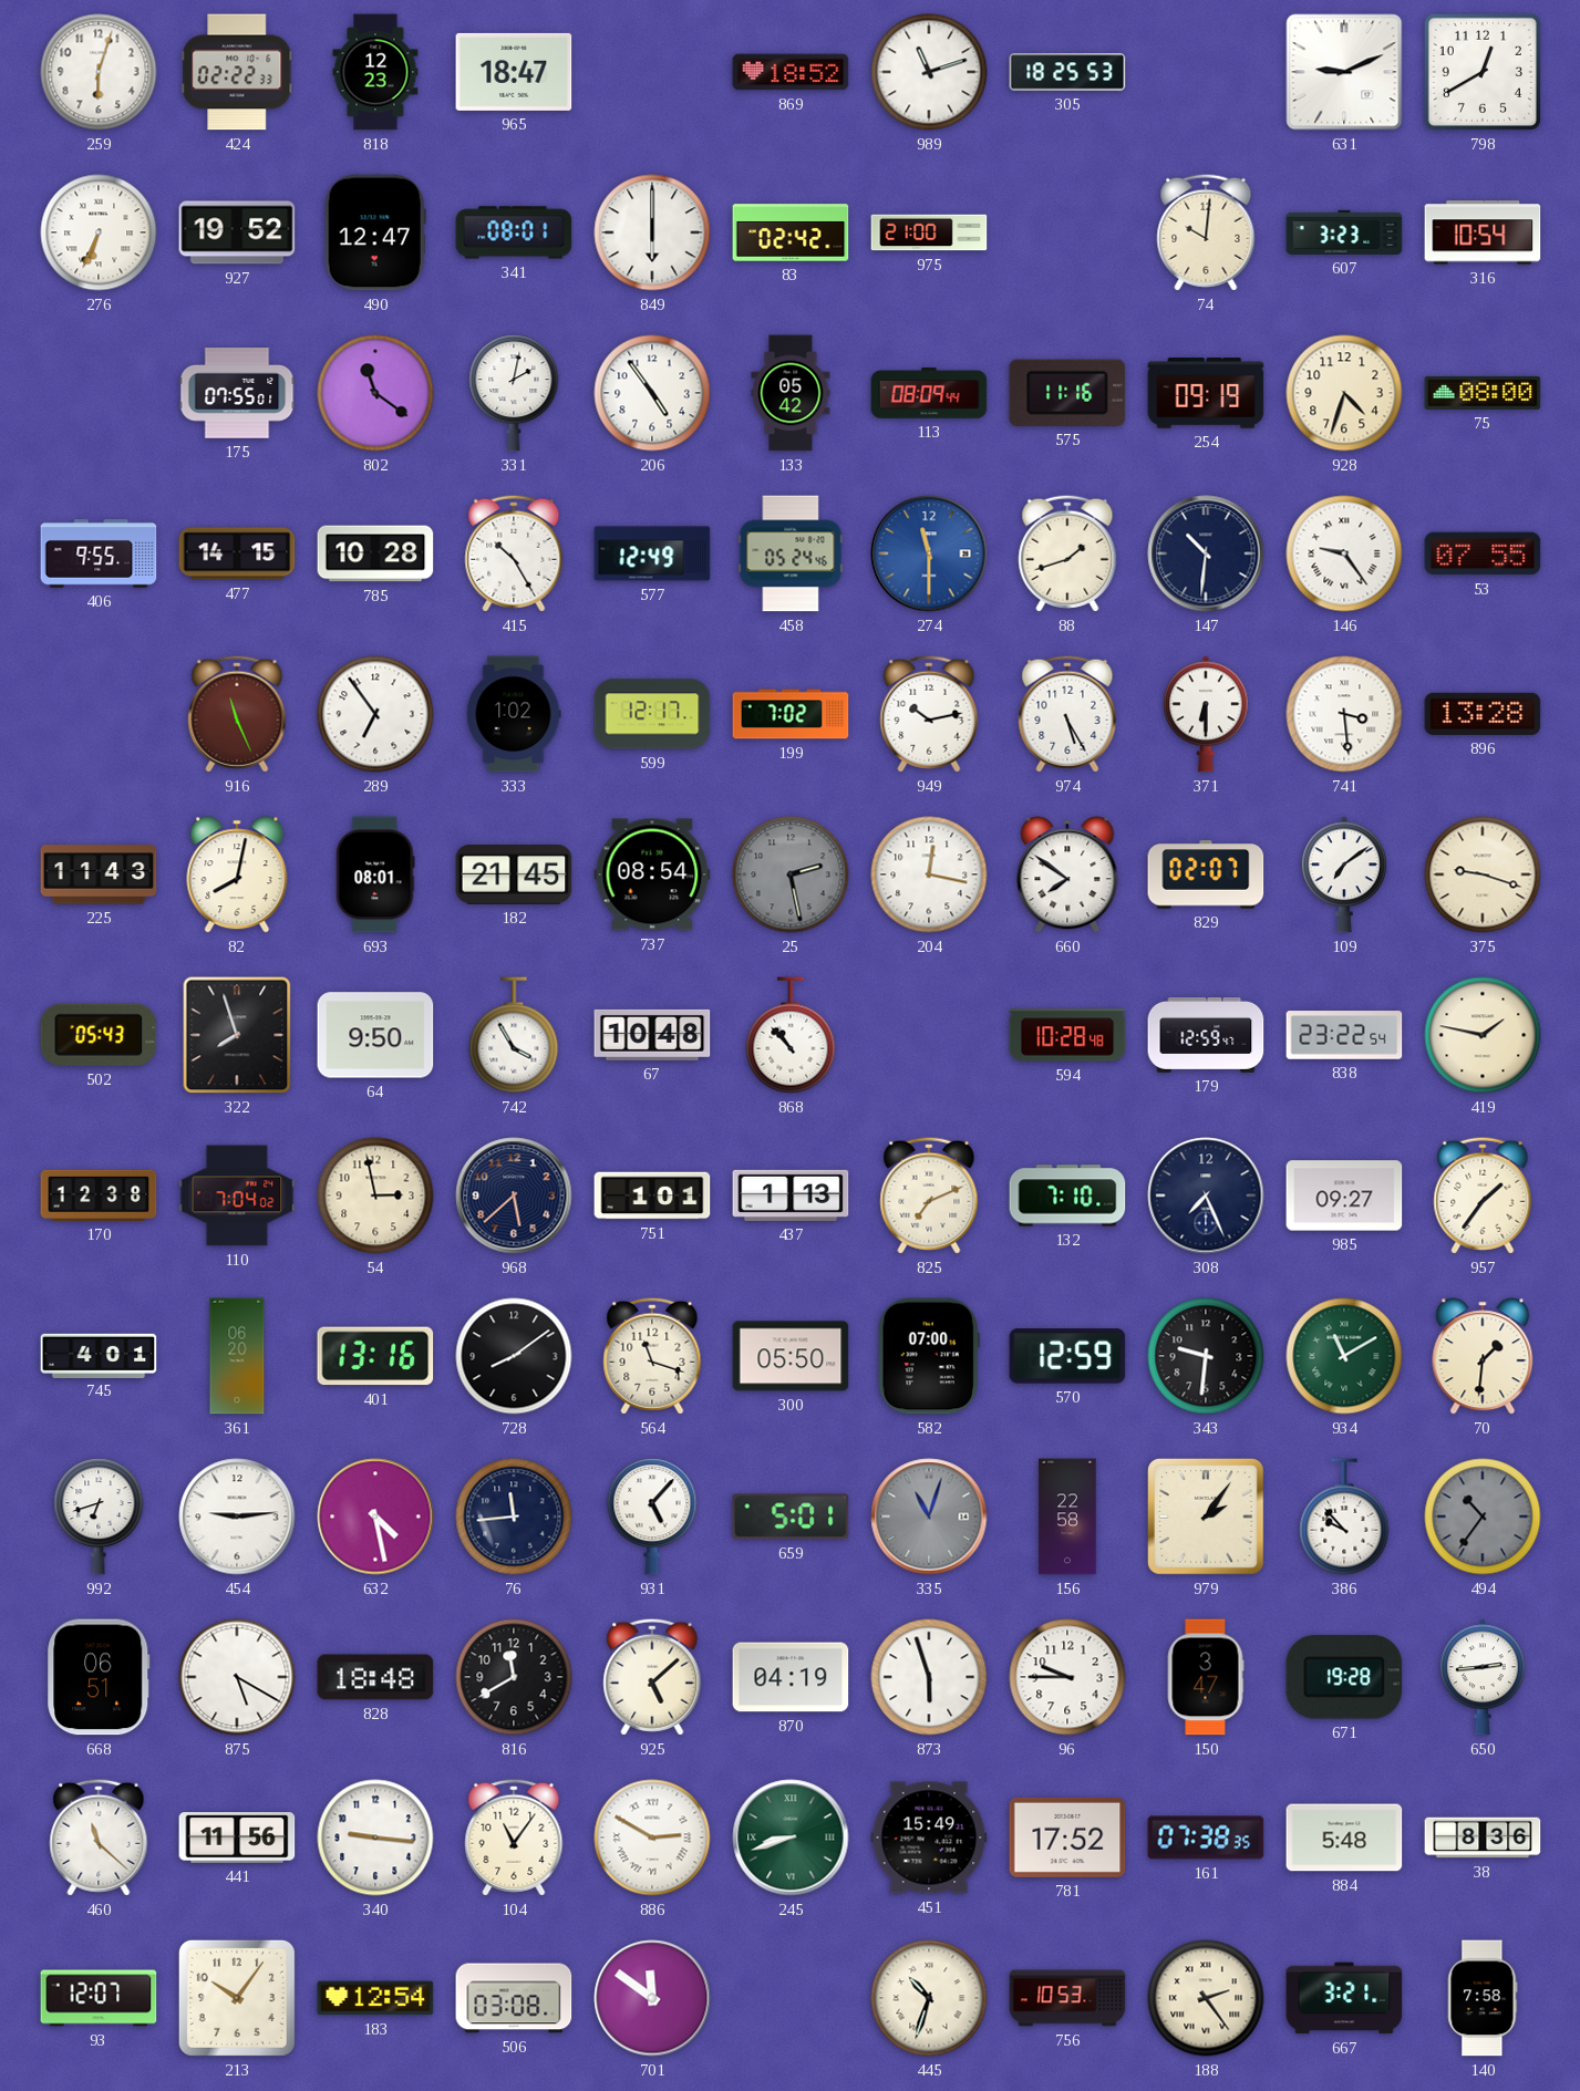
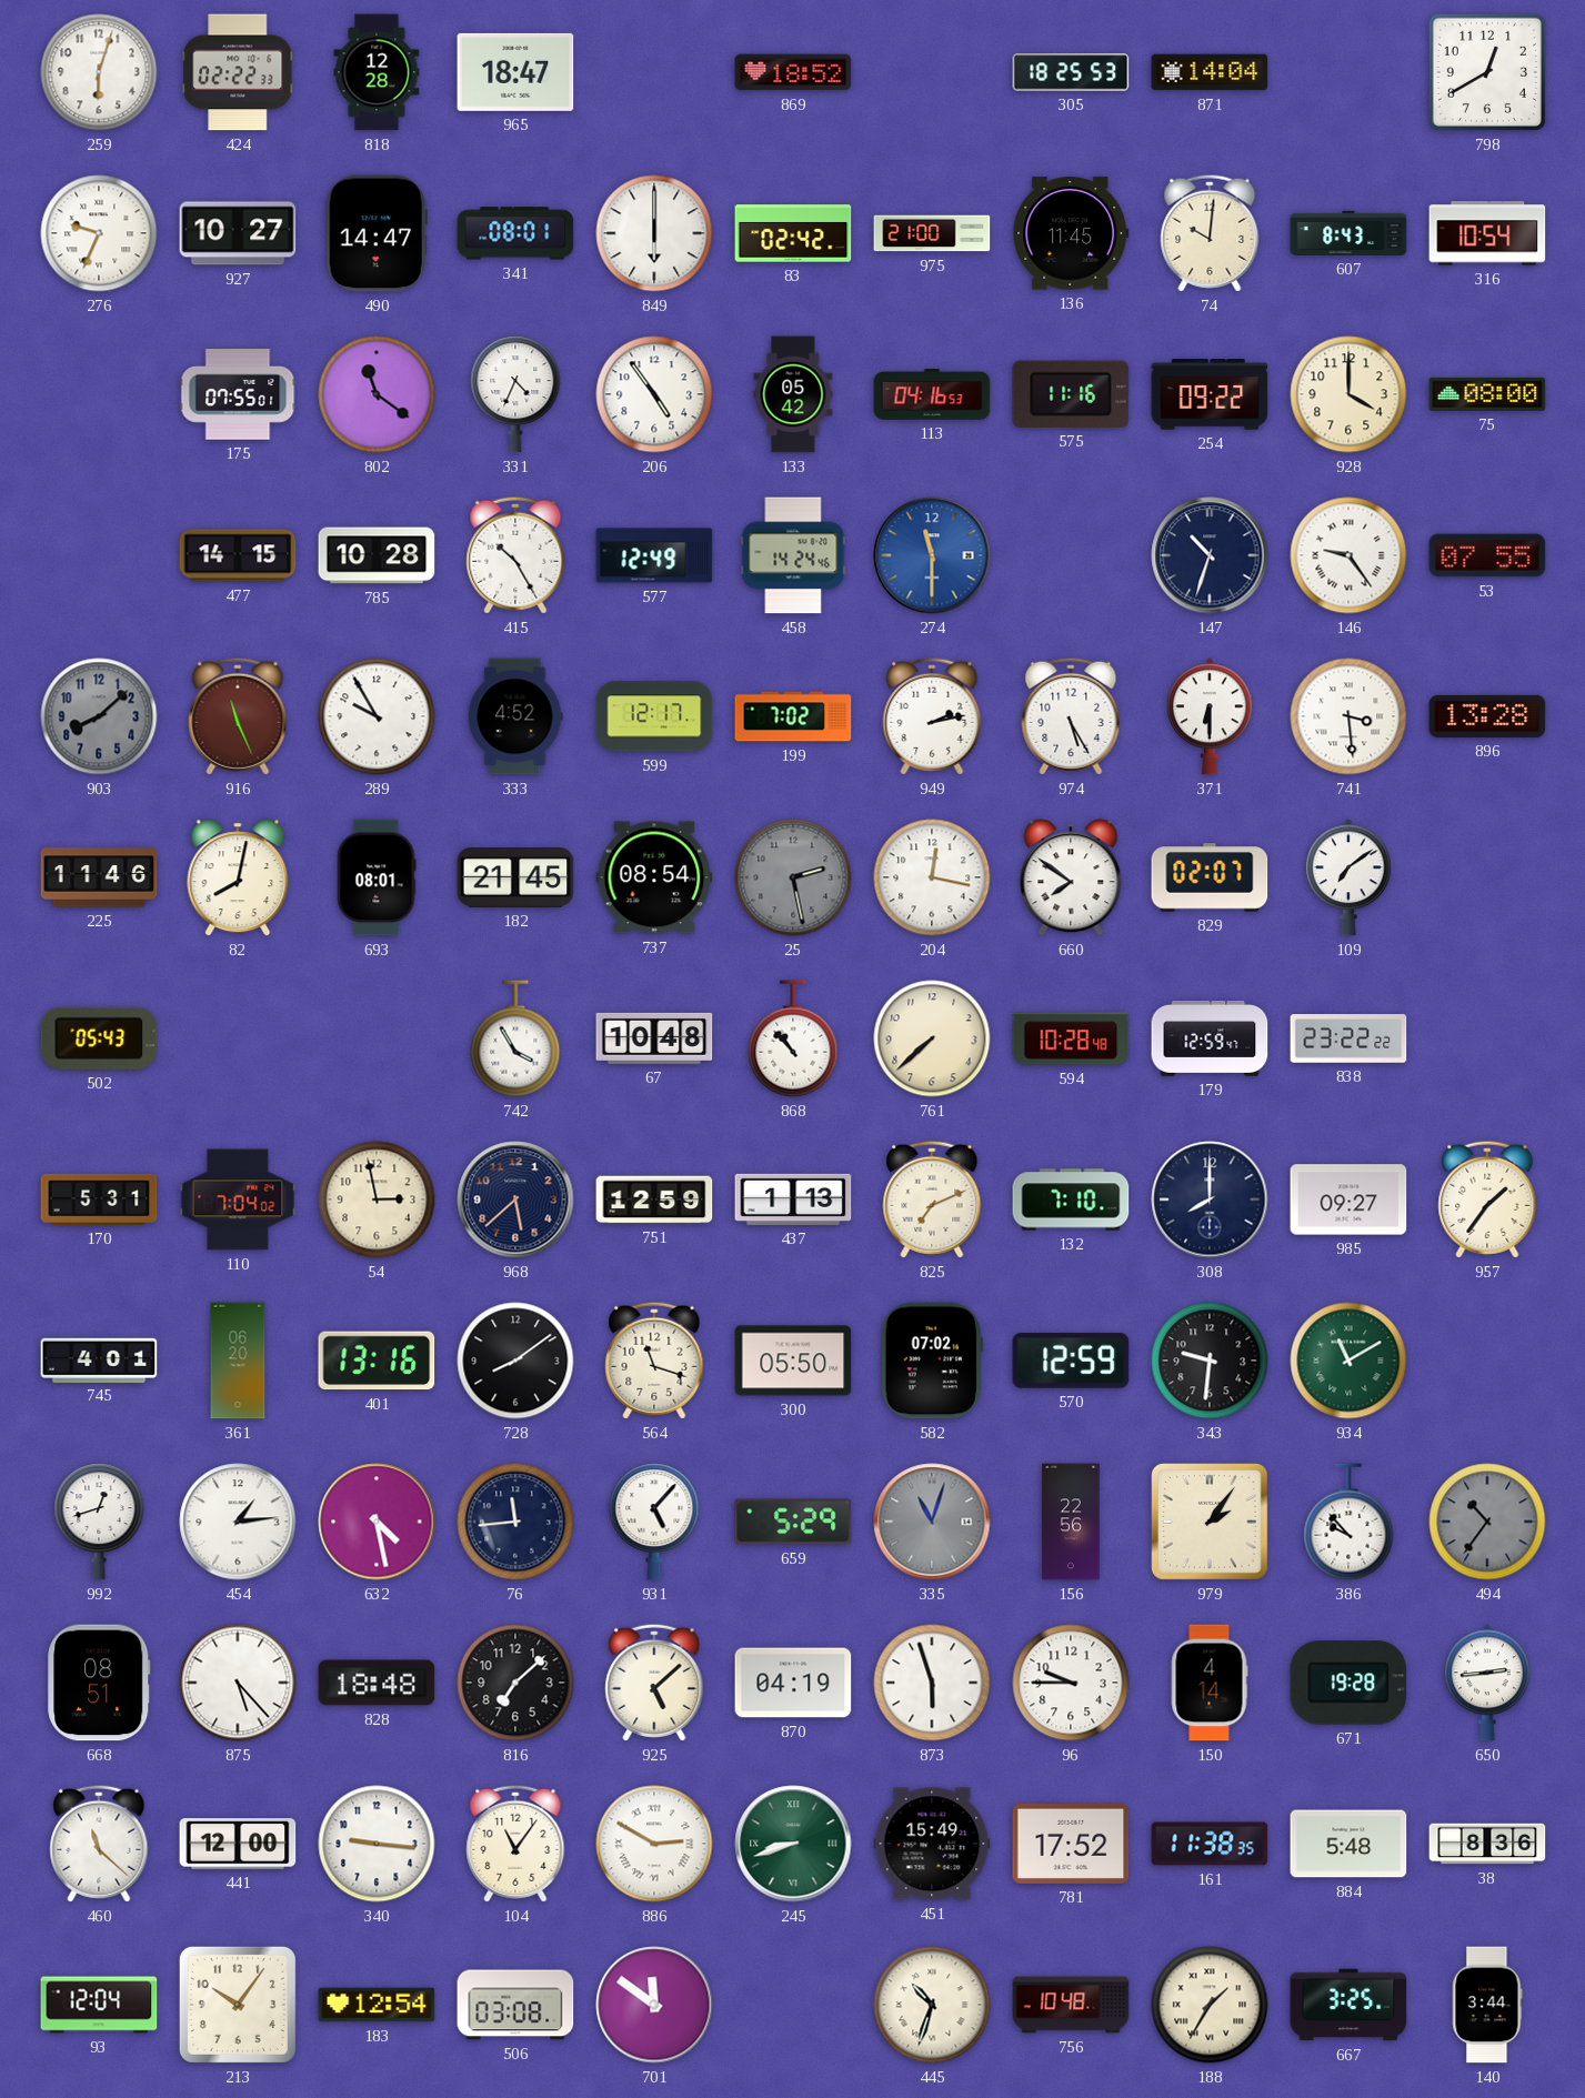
818: 12:23 -> 12:28
989: 11:12 -> none
871: none -> 14:04
631: 9:11 -> none
276: 6:34 -> 9:34
927: 19:52 -> 10:27
490: 12:47 -> 14:47
136: none -> 11:45
607: 3:23 -> 8:43
331: 2:02 -> 4:34
113: 08:09 -> 04:16
254: 09:19 -> 09:22
928: 4:33 -> 4:00
406: 9:55 -> none
458: 05:24 -> 14:24
88: 1:42 -> none
147: 10:31 -> 10:33
903: none -> 8:08
289: 6:54 -> 9:55
333: 1:02 -> 4:52
949: 10:13 -> 2:13
225: 11:43 -> 11:46
375: 9:18 -> none
322: 7:57 -> none
64: 9:50 -> none
761: none -> 7:38
838: 23:22:54 -> 23:22:22
419: 1:47 -> none
170: 12:38 -> 5:31
751: 1:01 -> 12:59
308: 7:26 -> 8:00
582: 07:00 -> 07:02
70: 1:31 -> none
992: 6:42 -> 12:42
454: 9:14 -> 1:14
659: 5:01 -> 5:29
156: 22:58 -> 22:56
668: 06:51 -> 08:51
875: 5:20 -> 5:23
816: 11:40 -> 7:08
150: 3:47 -> 4:14
441: 11:56 -> 12:00
161: 07:38 -> 11:38
93: 12:07 -> 12:04
756: 10:53 -> 10:48
188: 2:24 -> 1:35
667: 3:21 -> 3:25
140: 7:58 -> 3:44
